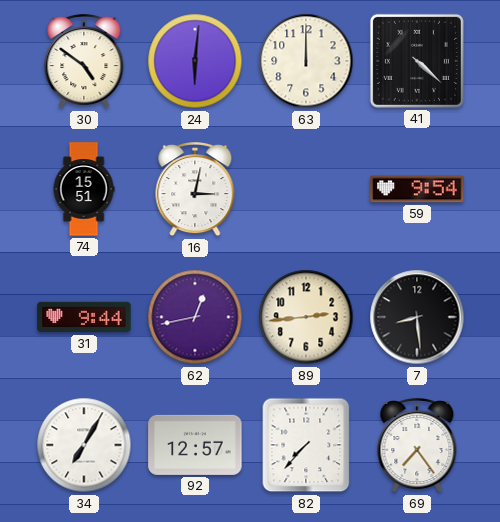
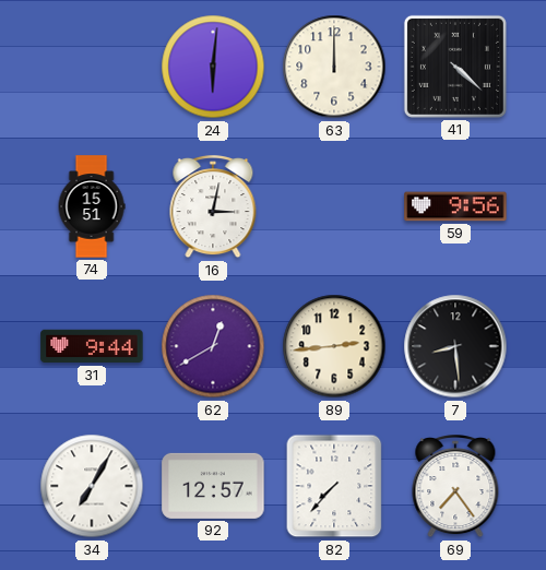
30: 4:51 -> none
59: 9:54 -> 9:56
62: 12:43 -> 12:40
